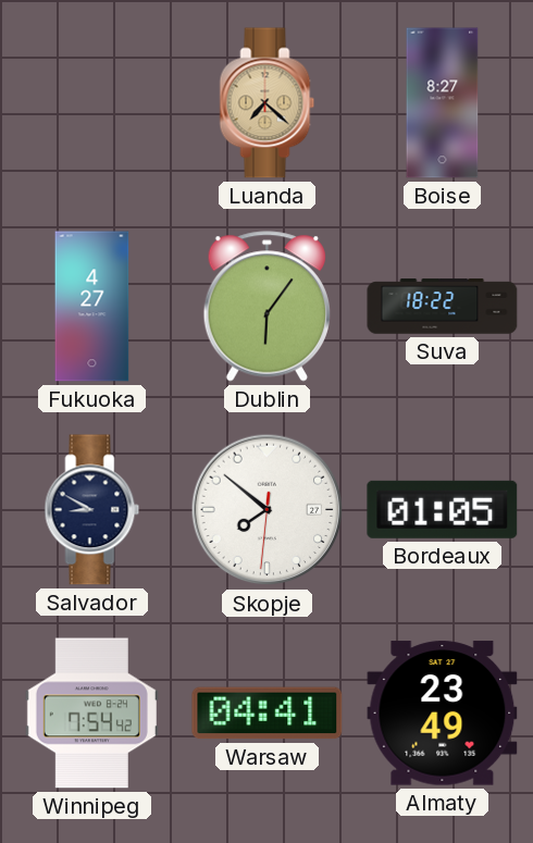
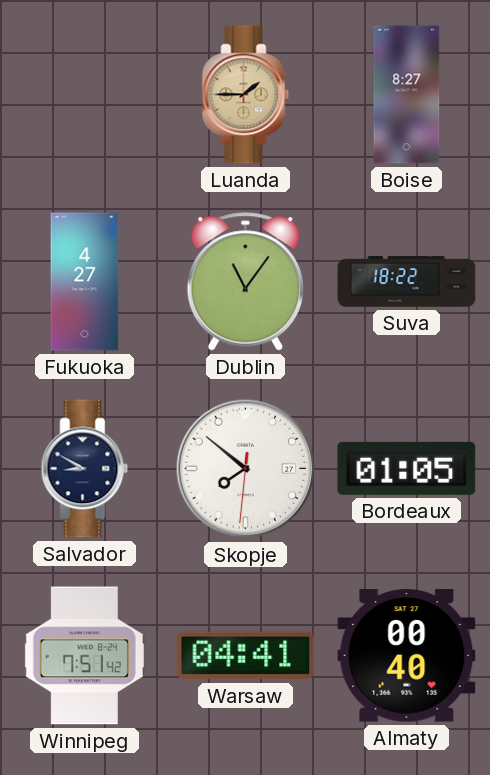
Luanda: 7:22 -> 1:45
Dublin: 6:06 -> 11:06
Winnipeg: 7:54 -> 7:51
Almaty: 23:49 -> 00:40
